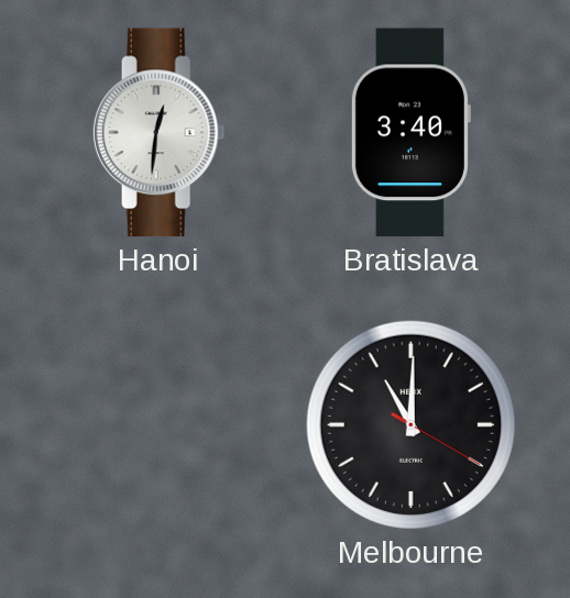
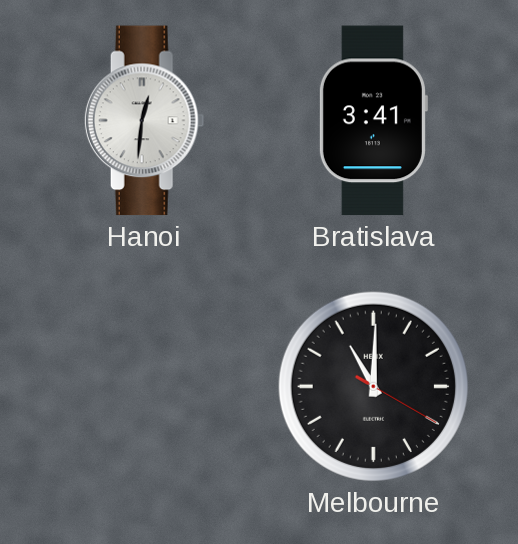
Bratislava: 3:40 -> 3:41
